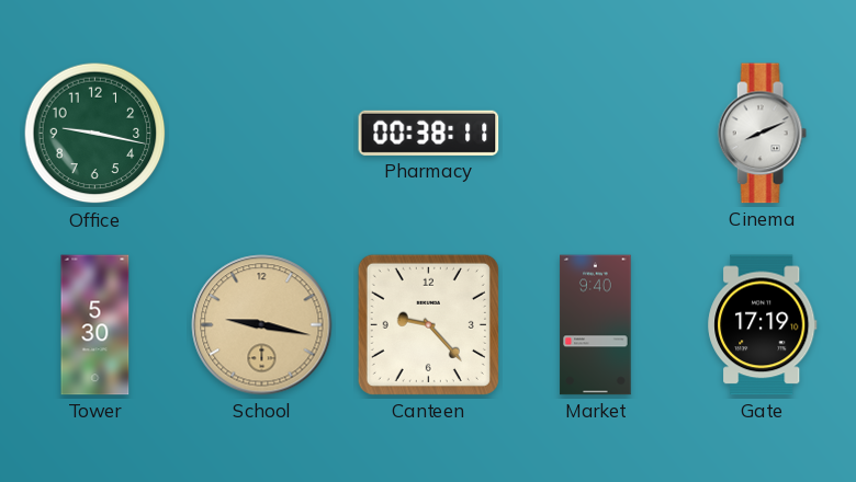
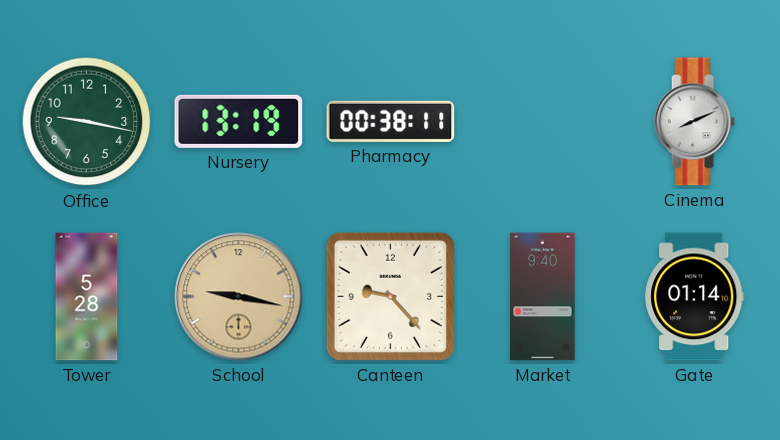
Nursery: none -> 13:19
Tower: 5:30 -> 5:28
Gate: 17:19 -> 01:14
